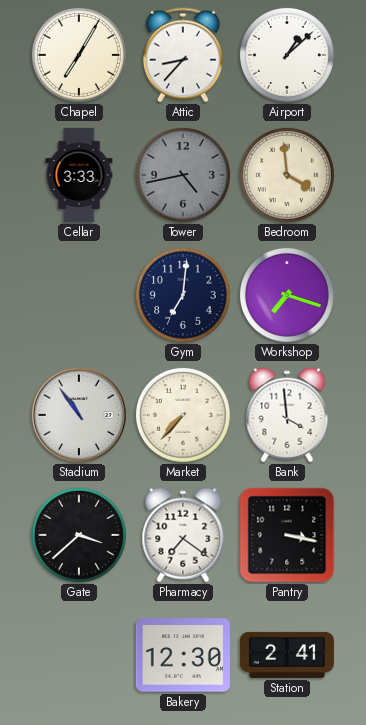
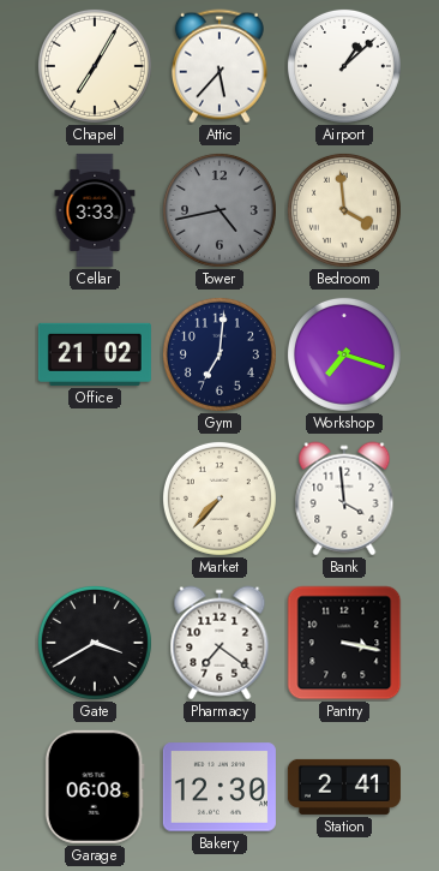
Attic: 8:37 -> 5:37
Office: none -> 21:02
Stadium: 10:54 -> none
Gate: 3:38 -> 3:40
Garage: none -> 06:08
